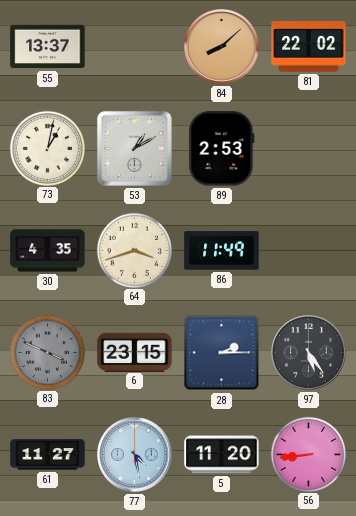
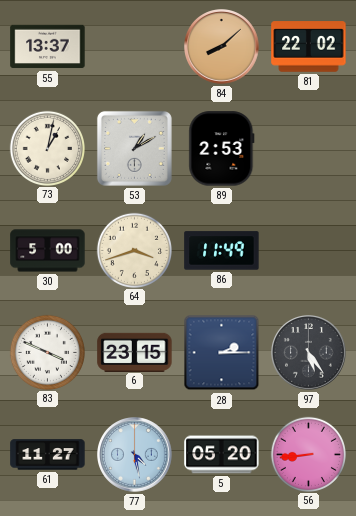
30: 4:35 -> 5:00
83 dial: grey -> white
5: 11:20 -> 05:20
